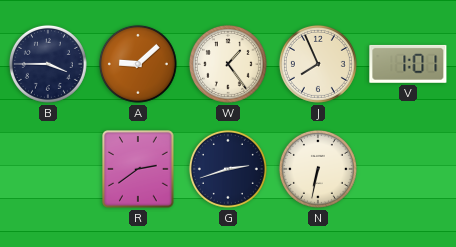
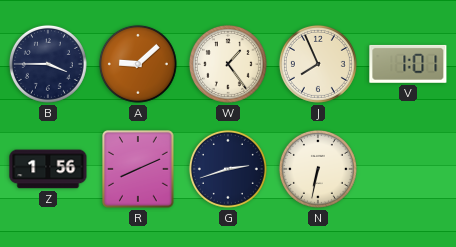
Z: none -> 1:56
R: 2:39 -> 8:11
